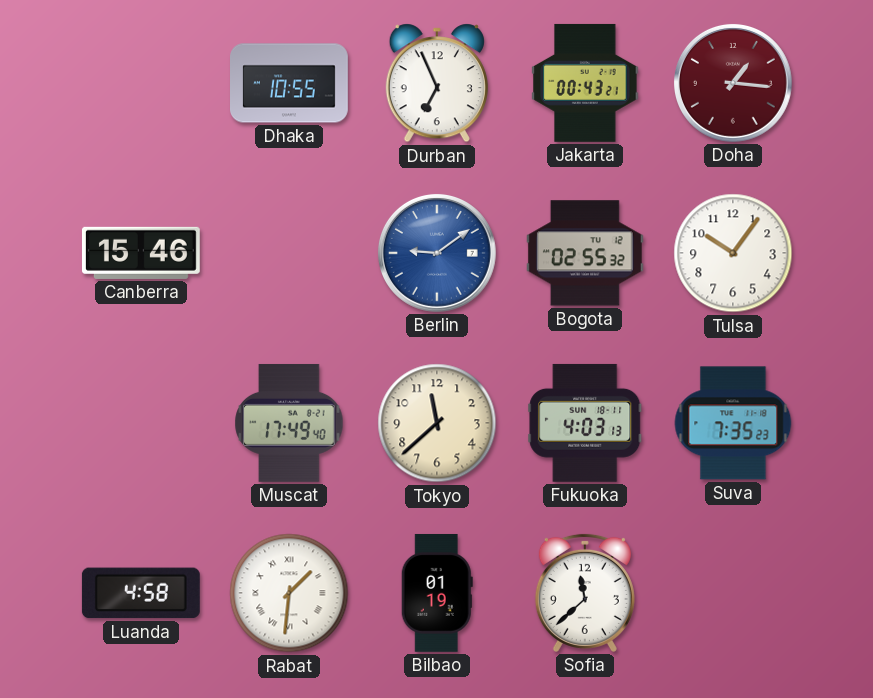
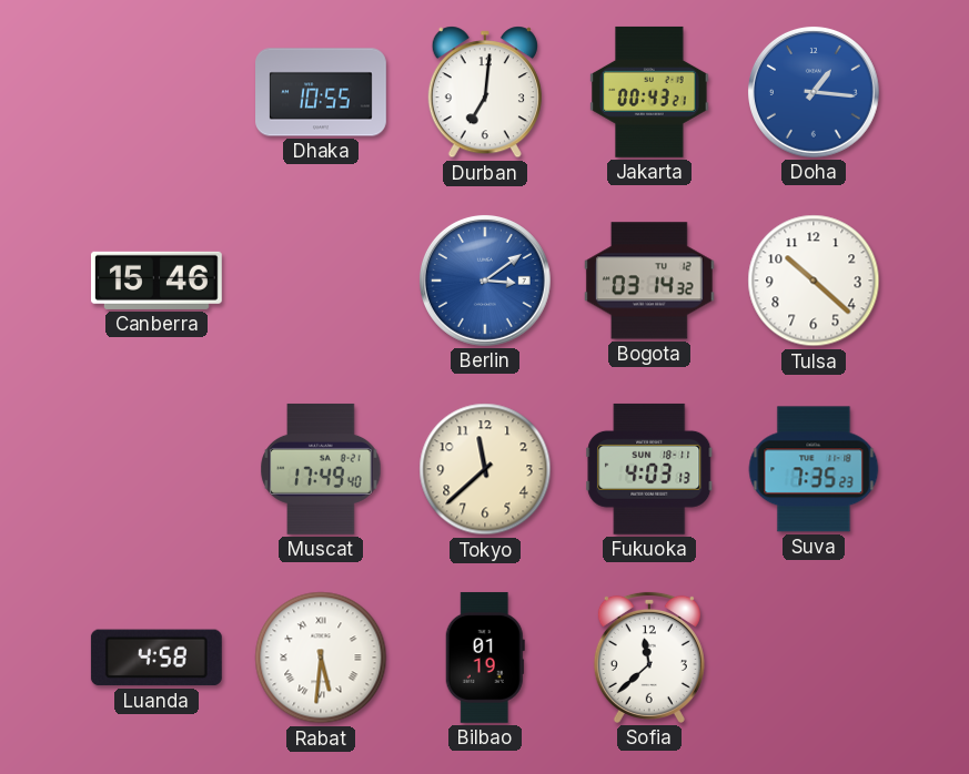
Durban: 6:56 -> 7:01
Doha dial: burgundy -> blue
Berlin: 9:09 -> 3:09
Bogota: 02:55 -> 03:14
Tulsa: 10:06 -> 10:22
Rabat: 1:31 -> 5:31
